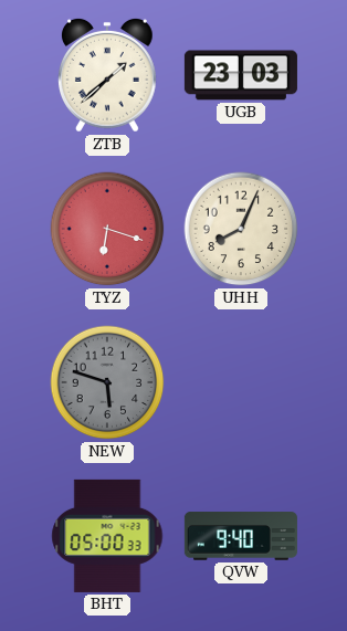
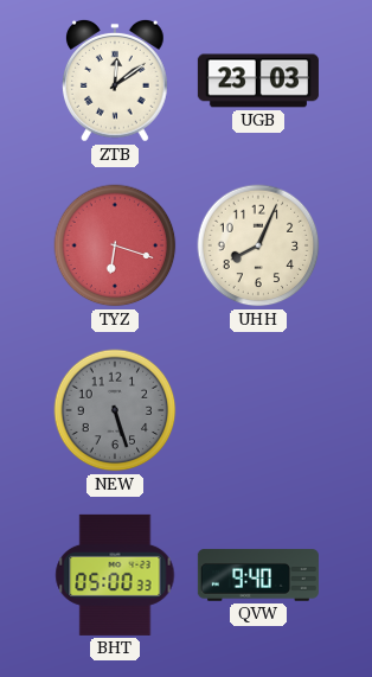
ZTB: 1:38 -> 12:09
NEW: 5:48 -> 5:27
